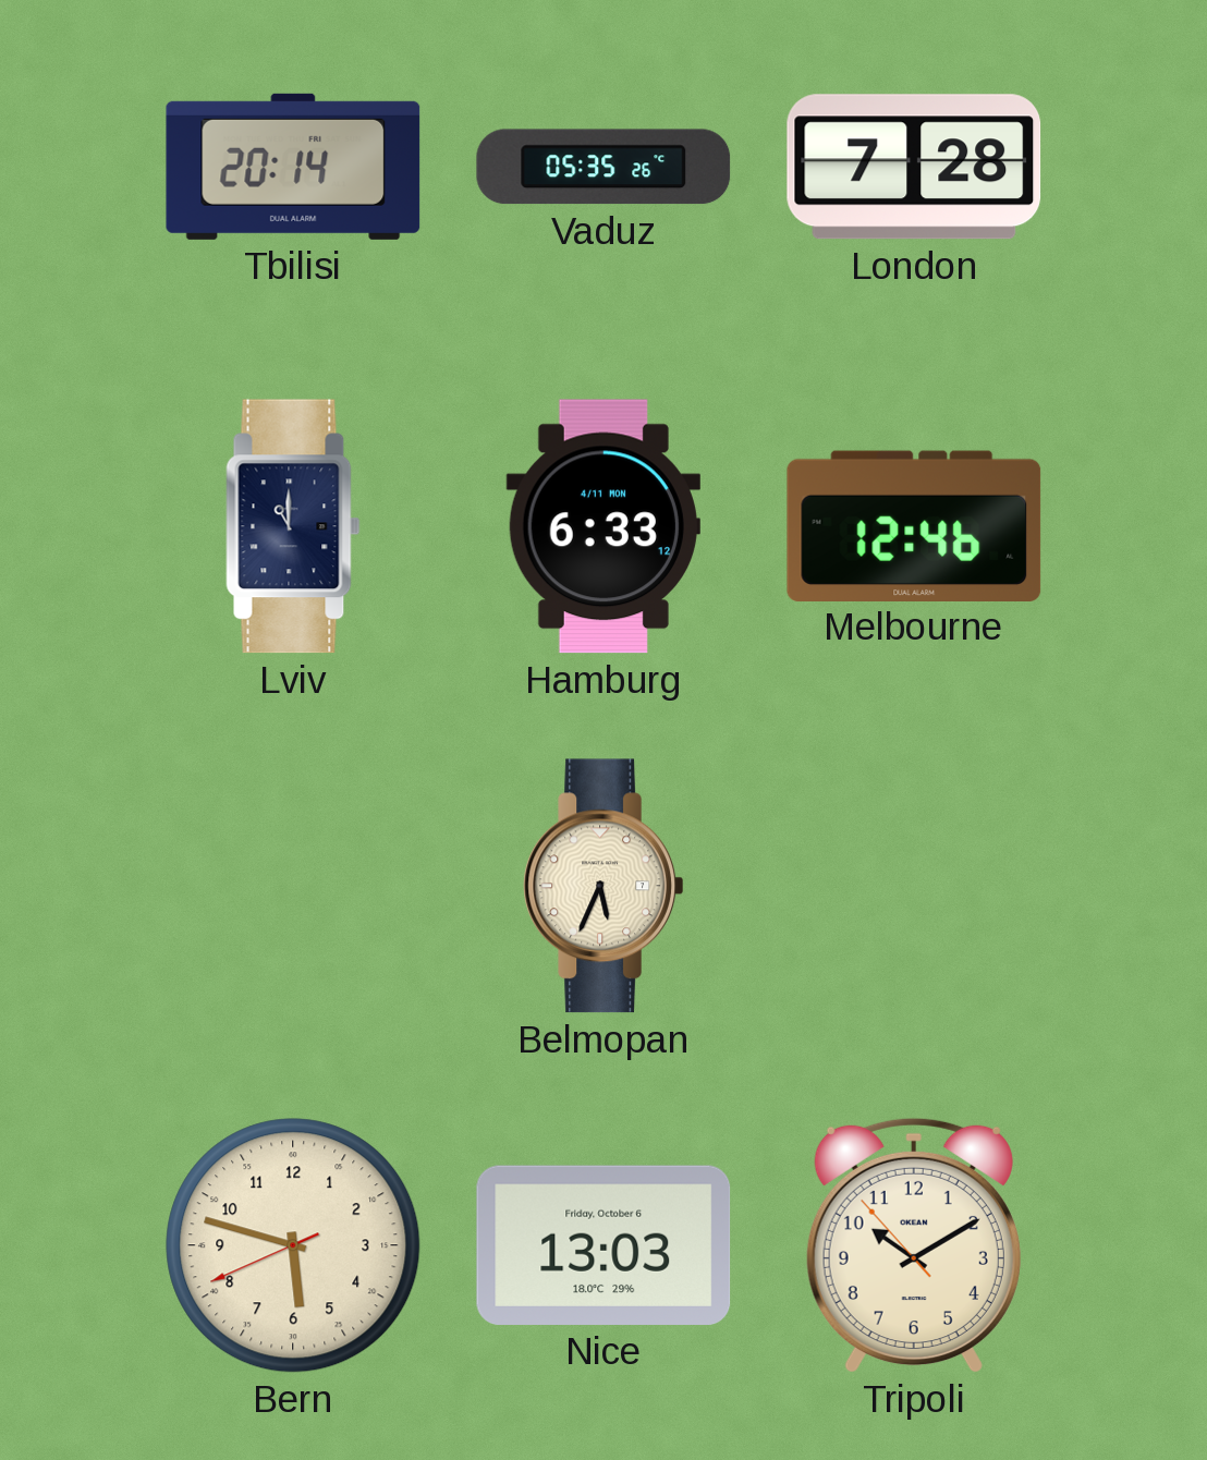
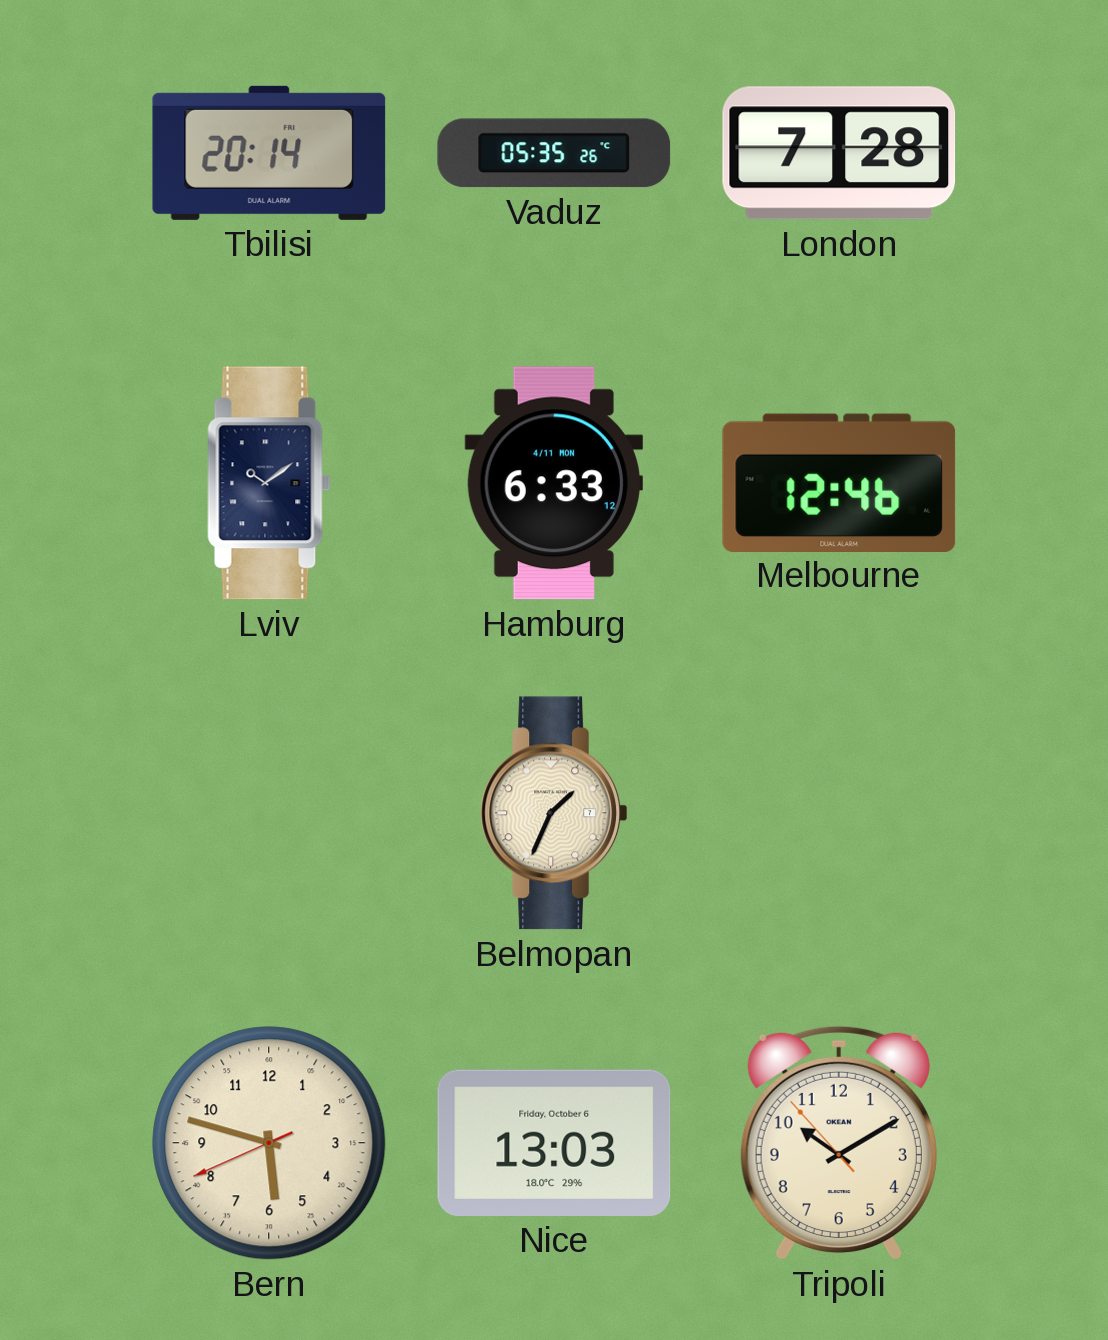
Lviv: 11:00 -> 10:09
Belmopan: 5:34 -> 1:34
